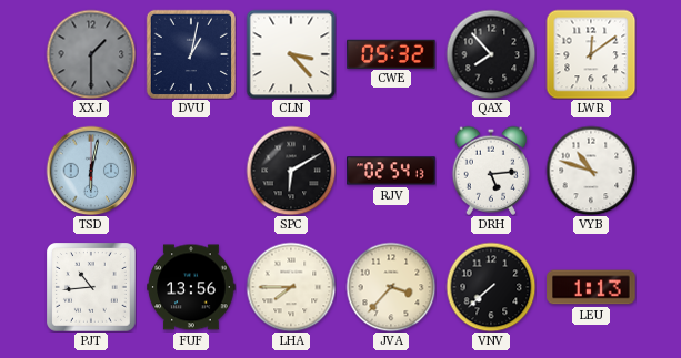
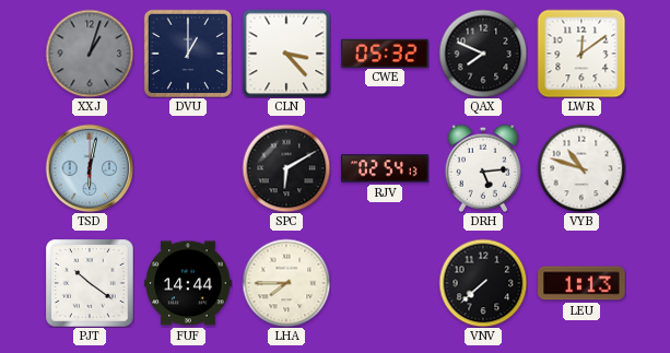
XXJ: 1:30 -> 1:03
DVU: 1:02 -> 1:00
QAX: 7:53 -> 7:49
PJT: 10:44 -> 10:21
FUF: 13:56 -> 14:44
JVA: 3:37 -> none
